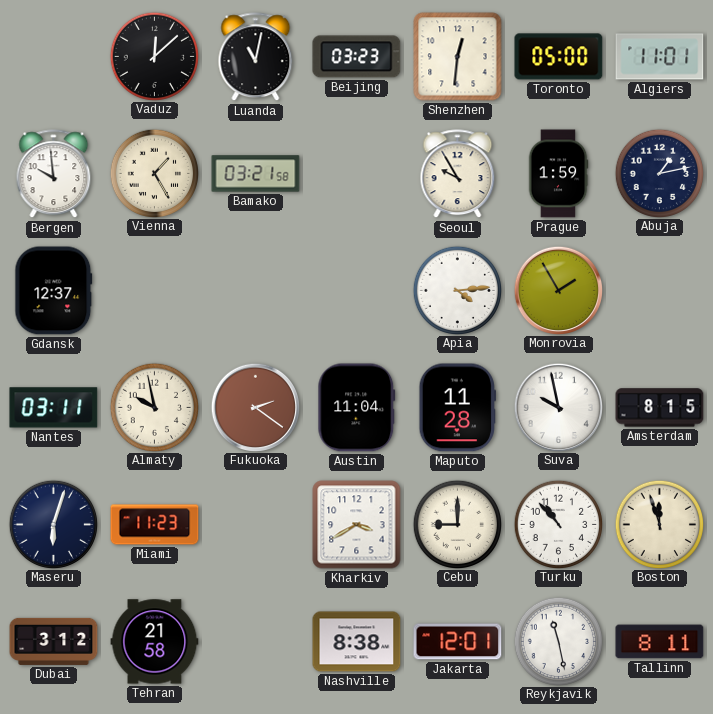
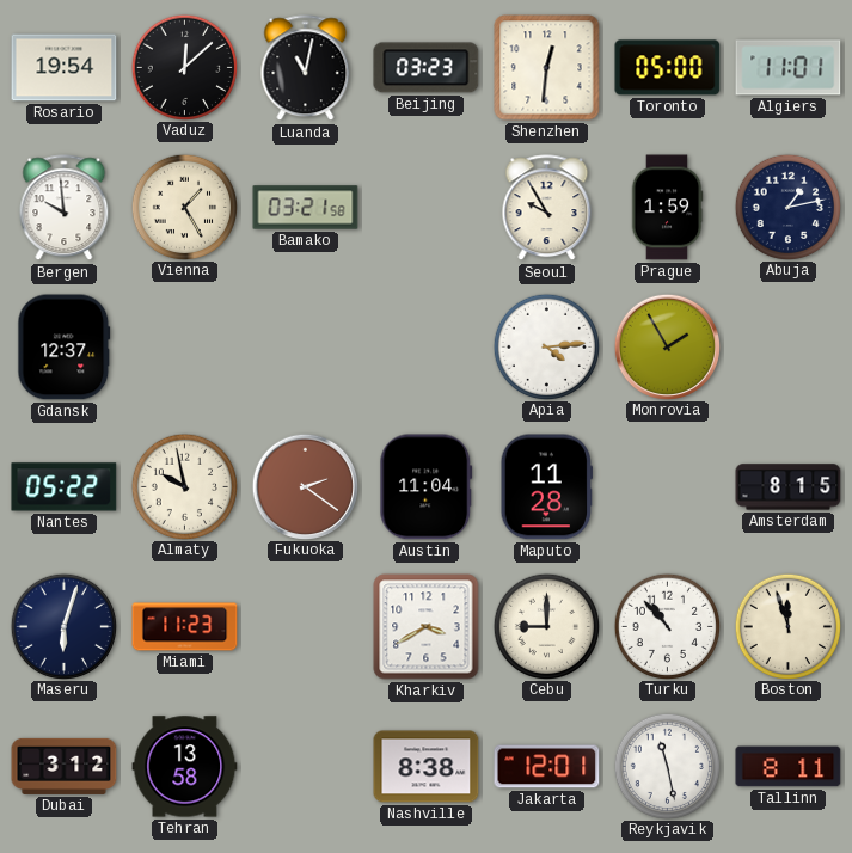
Rosario: none -> 19:54
Nantes: 03:11 -> 05:22
Suva: 9:58 -> none
Tehran: 21:58 -> 13:58
